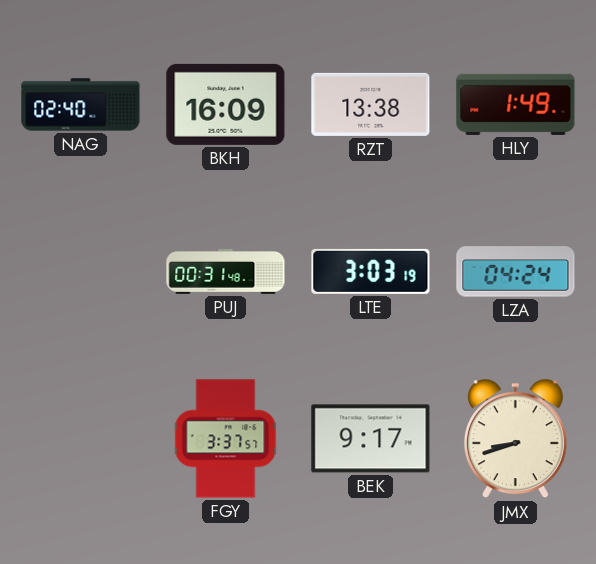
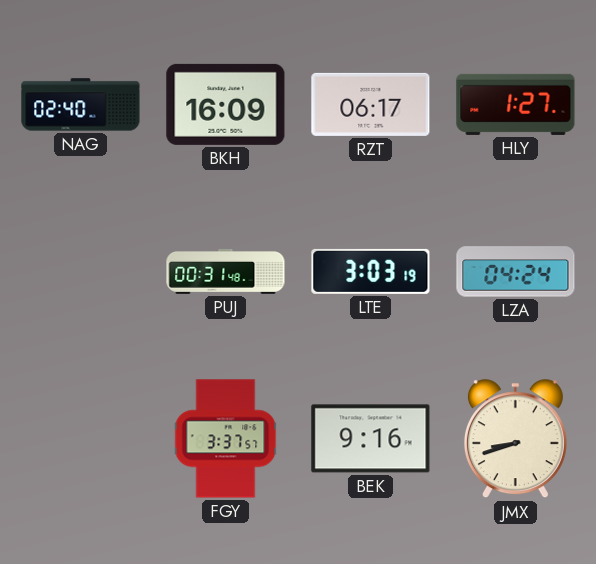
RZT: 13:38 -> 06:17
HLY: 1:49 -> 1:27
BEK: 9:17 -> 9:16
